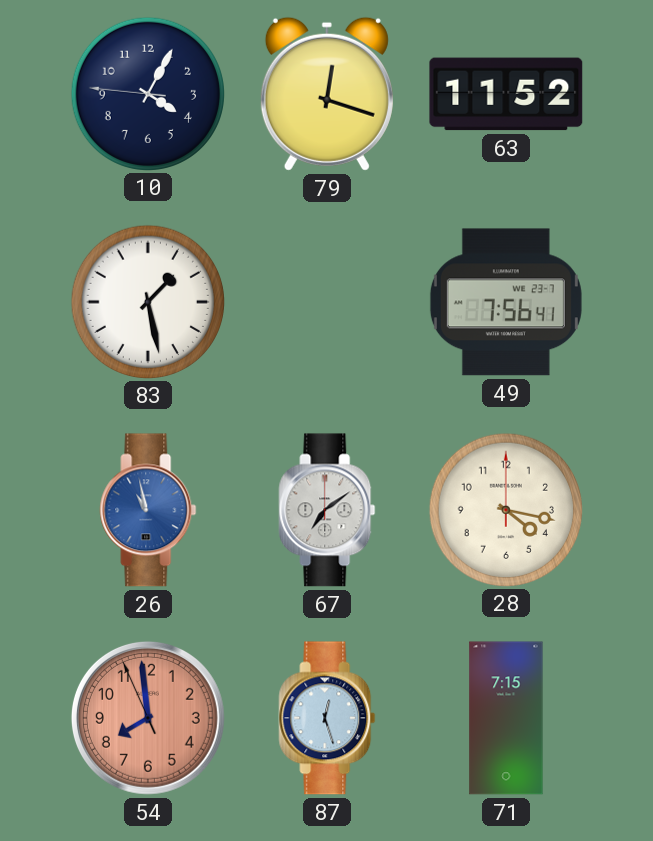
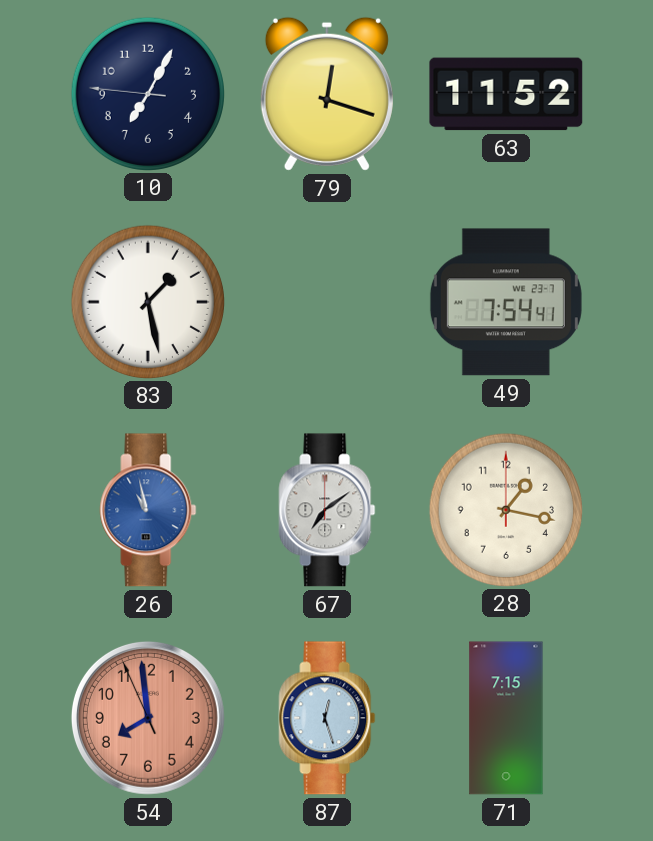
10: 4:04 -> 7:04
49: 7:56 -> 7:54
28: 4:17 -> 1:17
